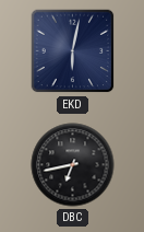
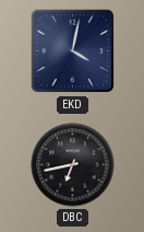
EKD: 6:02 -> 4:02
